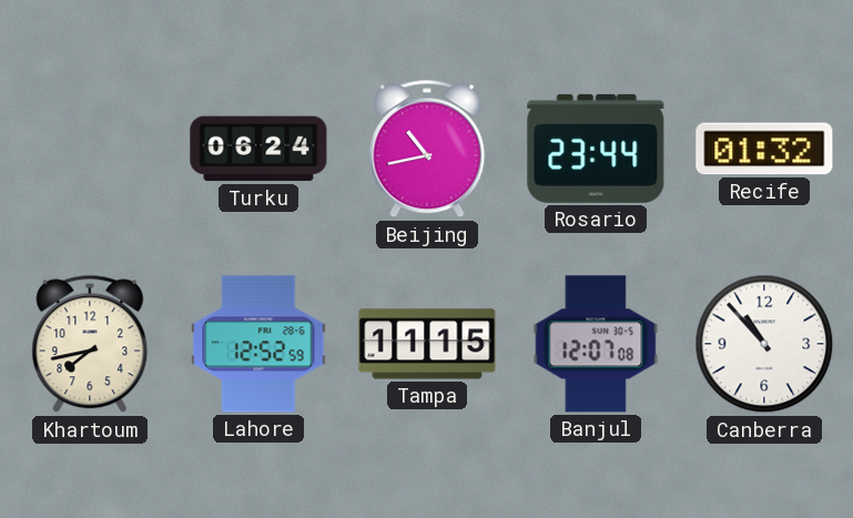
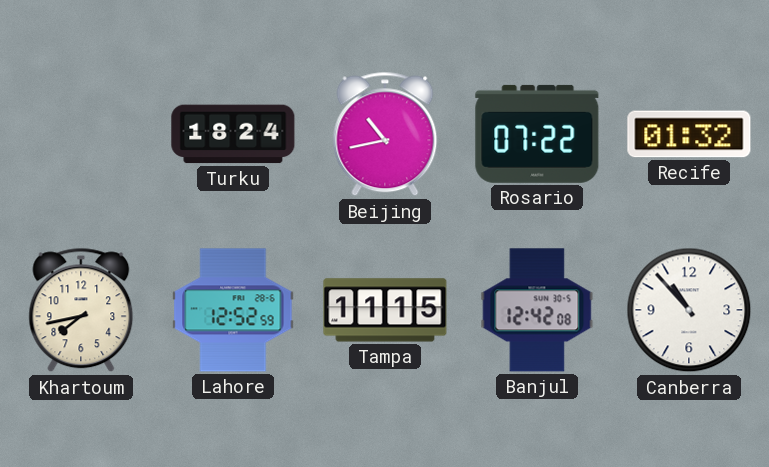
Turku: 06:24 -> 18:24
Rosario: 23:44 -> 07:22
Banjul: 12:07 -> 12:42
